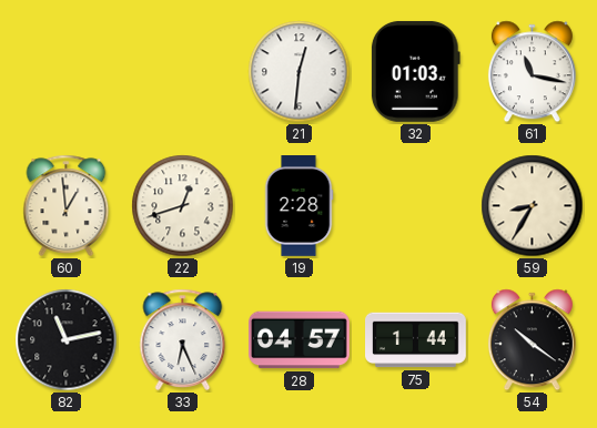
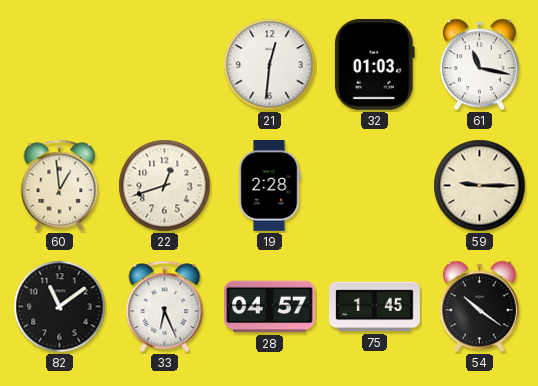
59: 8:35 -> 9:15
82: 11:13 -> 11:09
75: 1:44 -> 1:45
